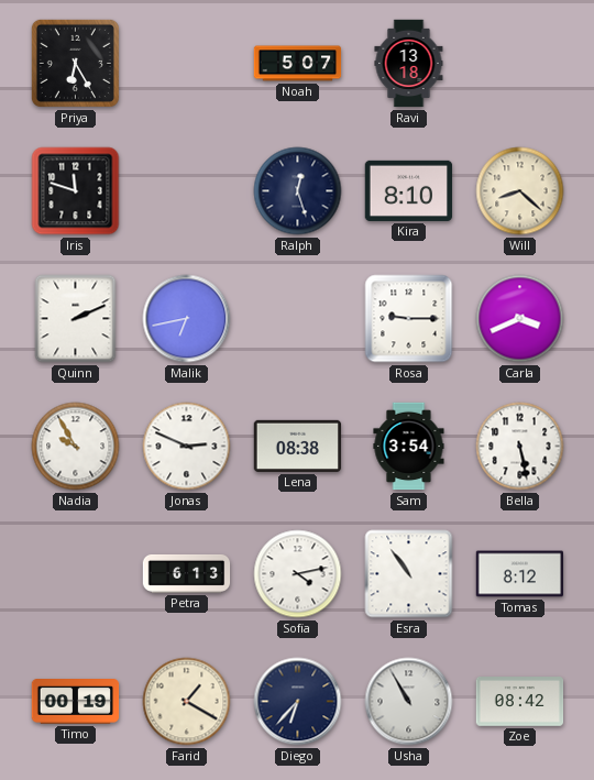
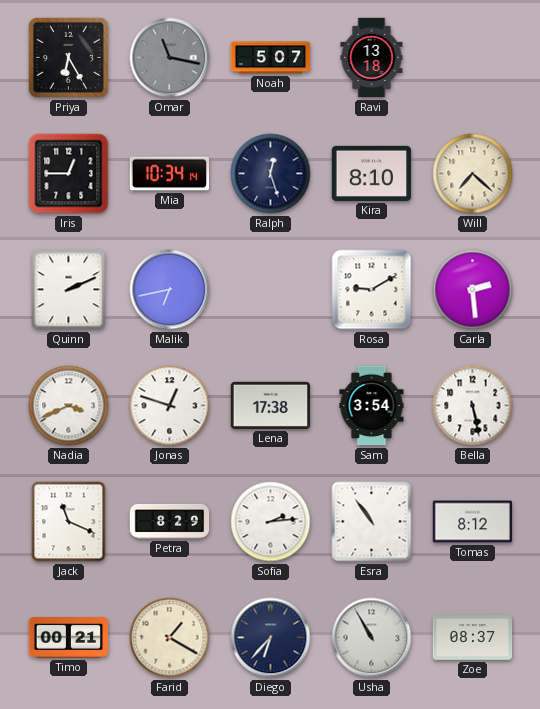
Omar: none -> 11:17
Iris: 11:48 -> 12:45
Mia: none -> 10:34
Will: 8:22 -> 7:22
Rosa: 9:15 -> 9:10
Carla: 3:41 -> 2:29
Nadia: 9:55 -> 3:41
Jonas: 2:49 -> 12:48
Lena: 08:38 -> 17:38
Jack: none -> 11:19
Petra: 6:13 -> 8:29
Sofia: 4:13 -> 2:14
Timo: 00:19 -> 00:21
Zoe: 08:42 -> 08:37
